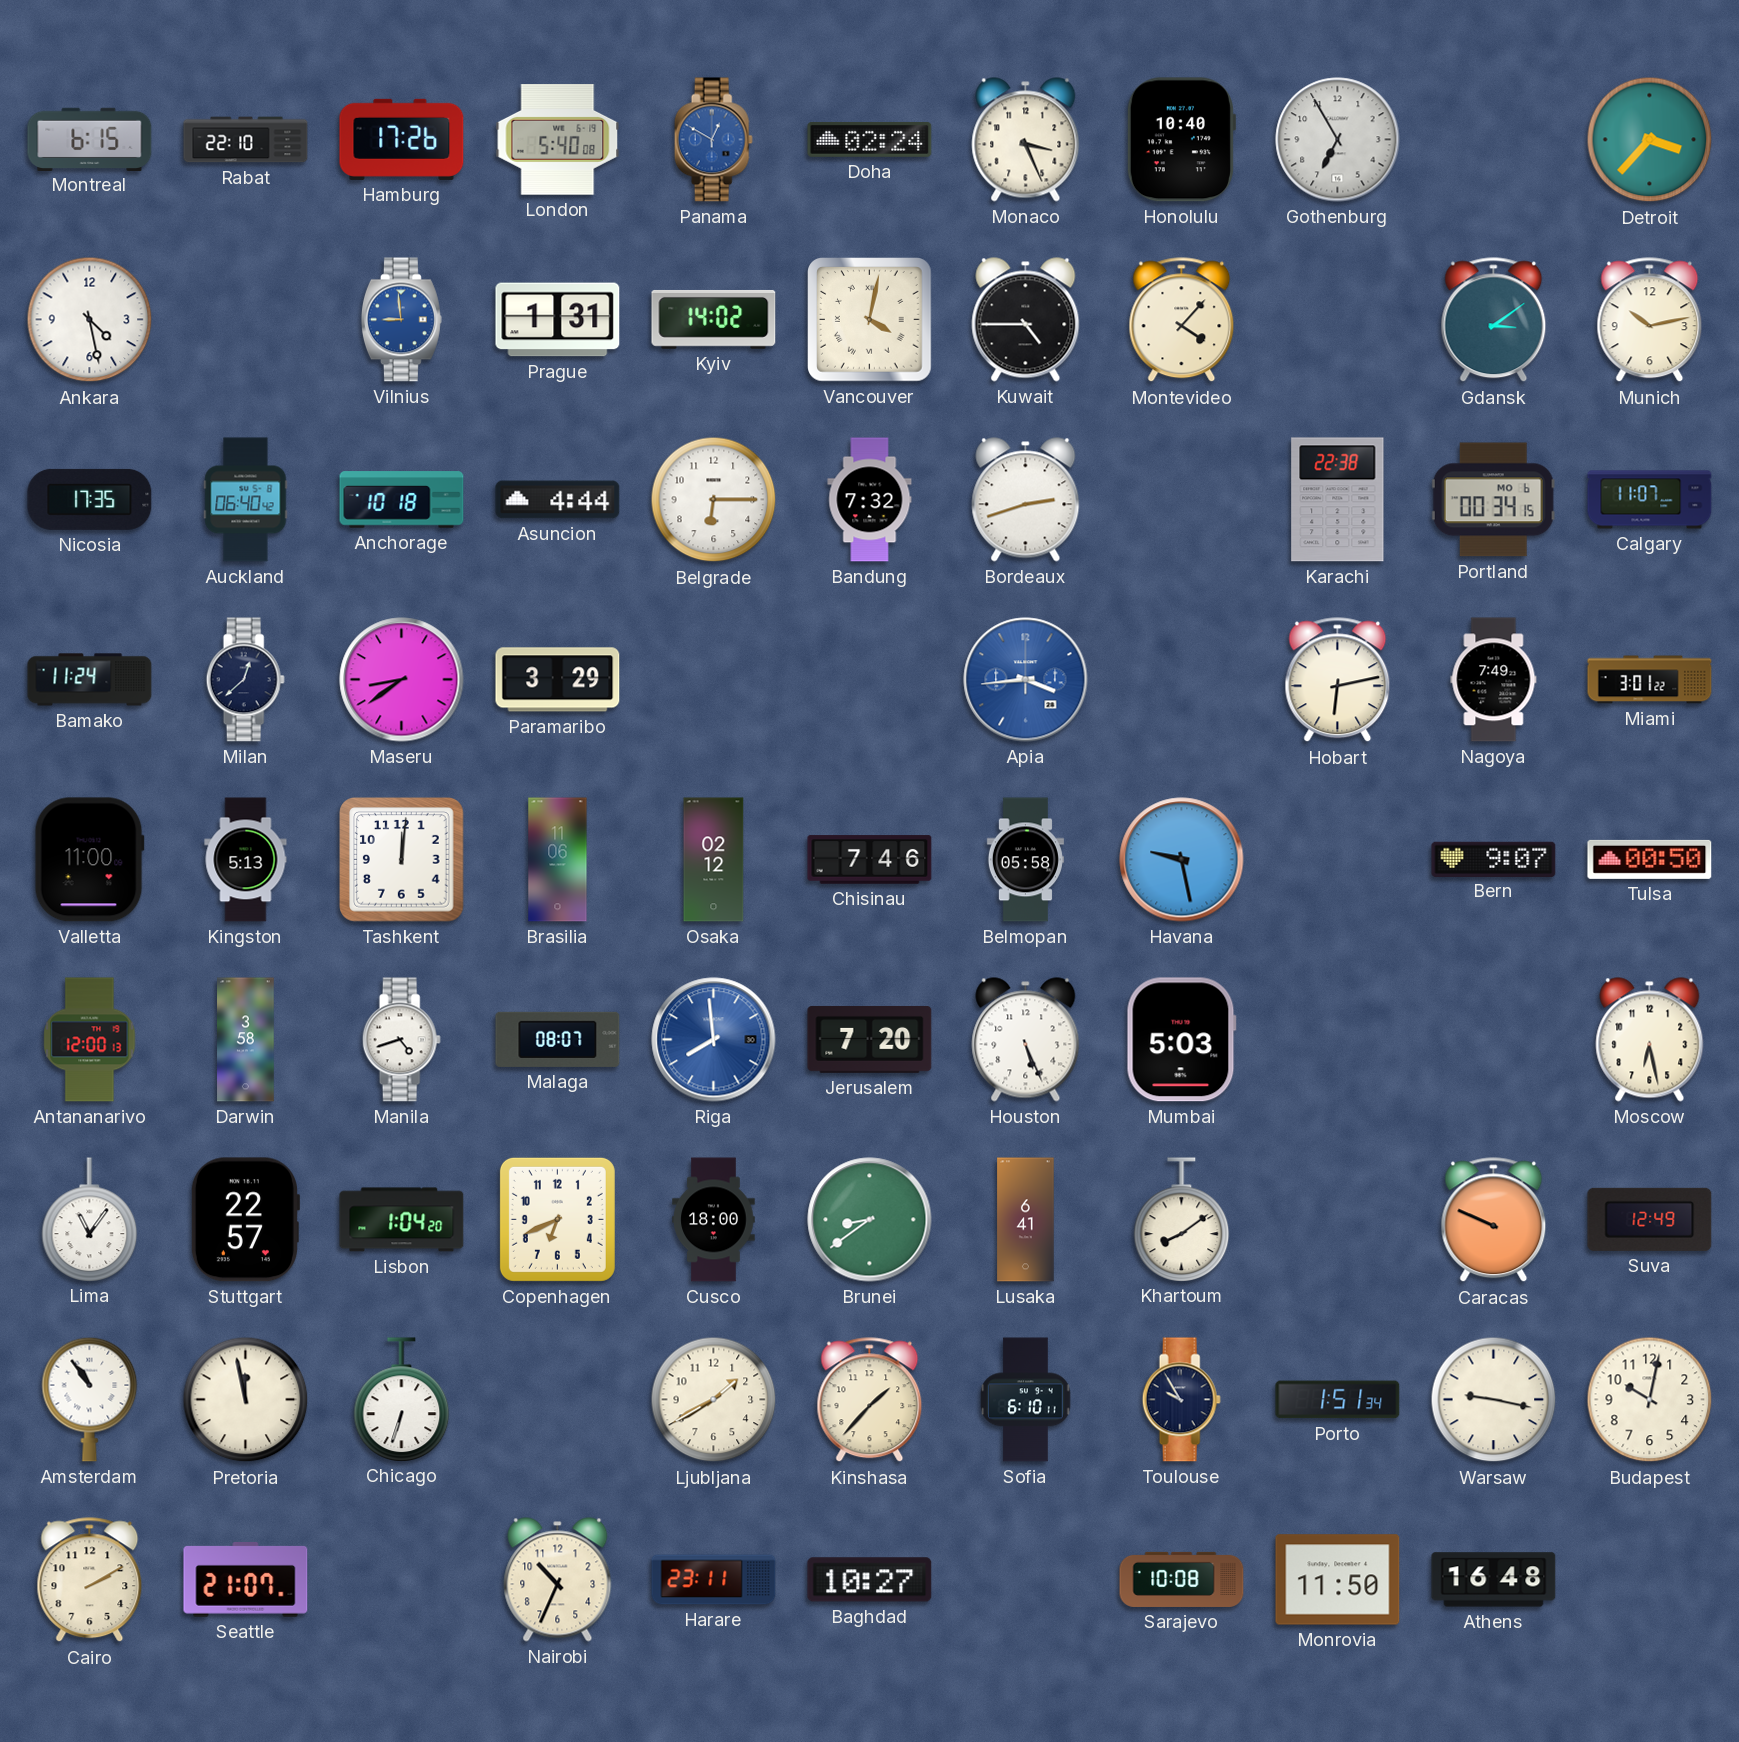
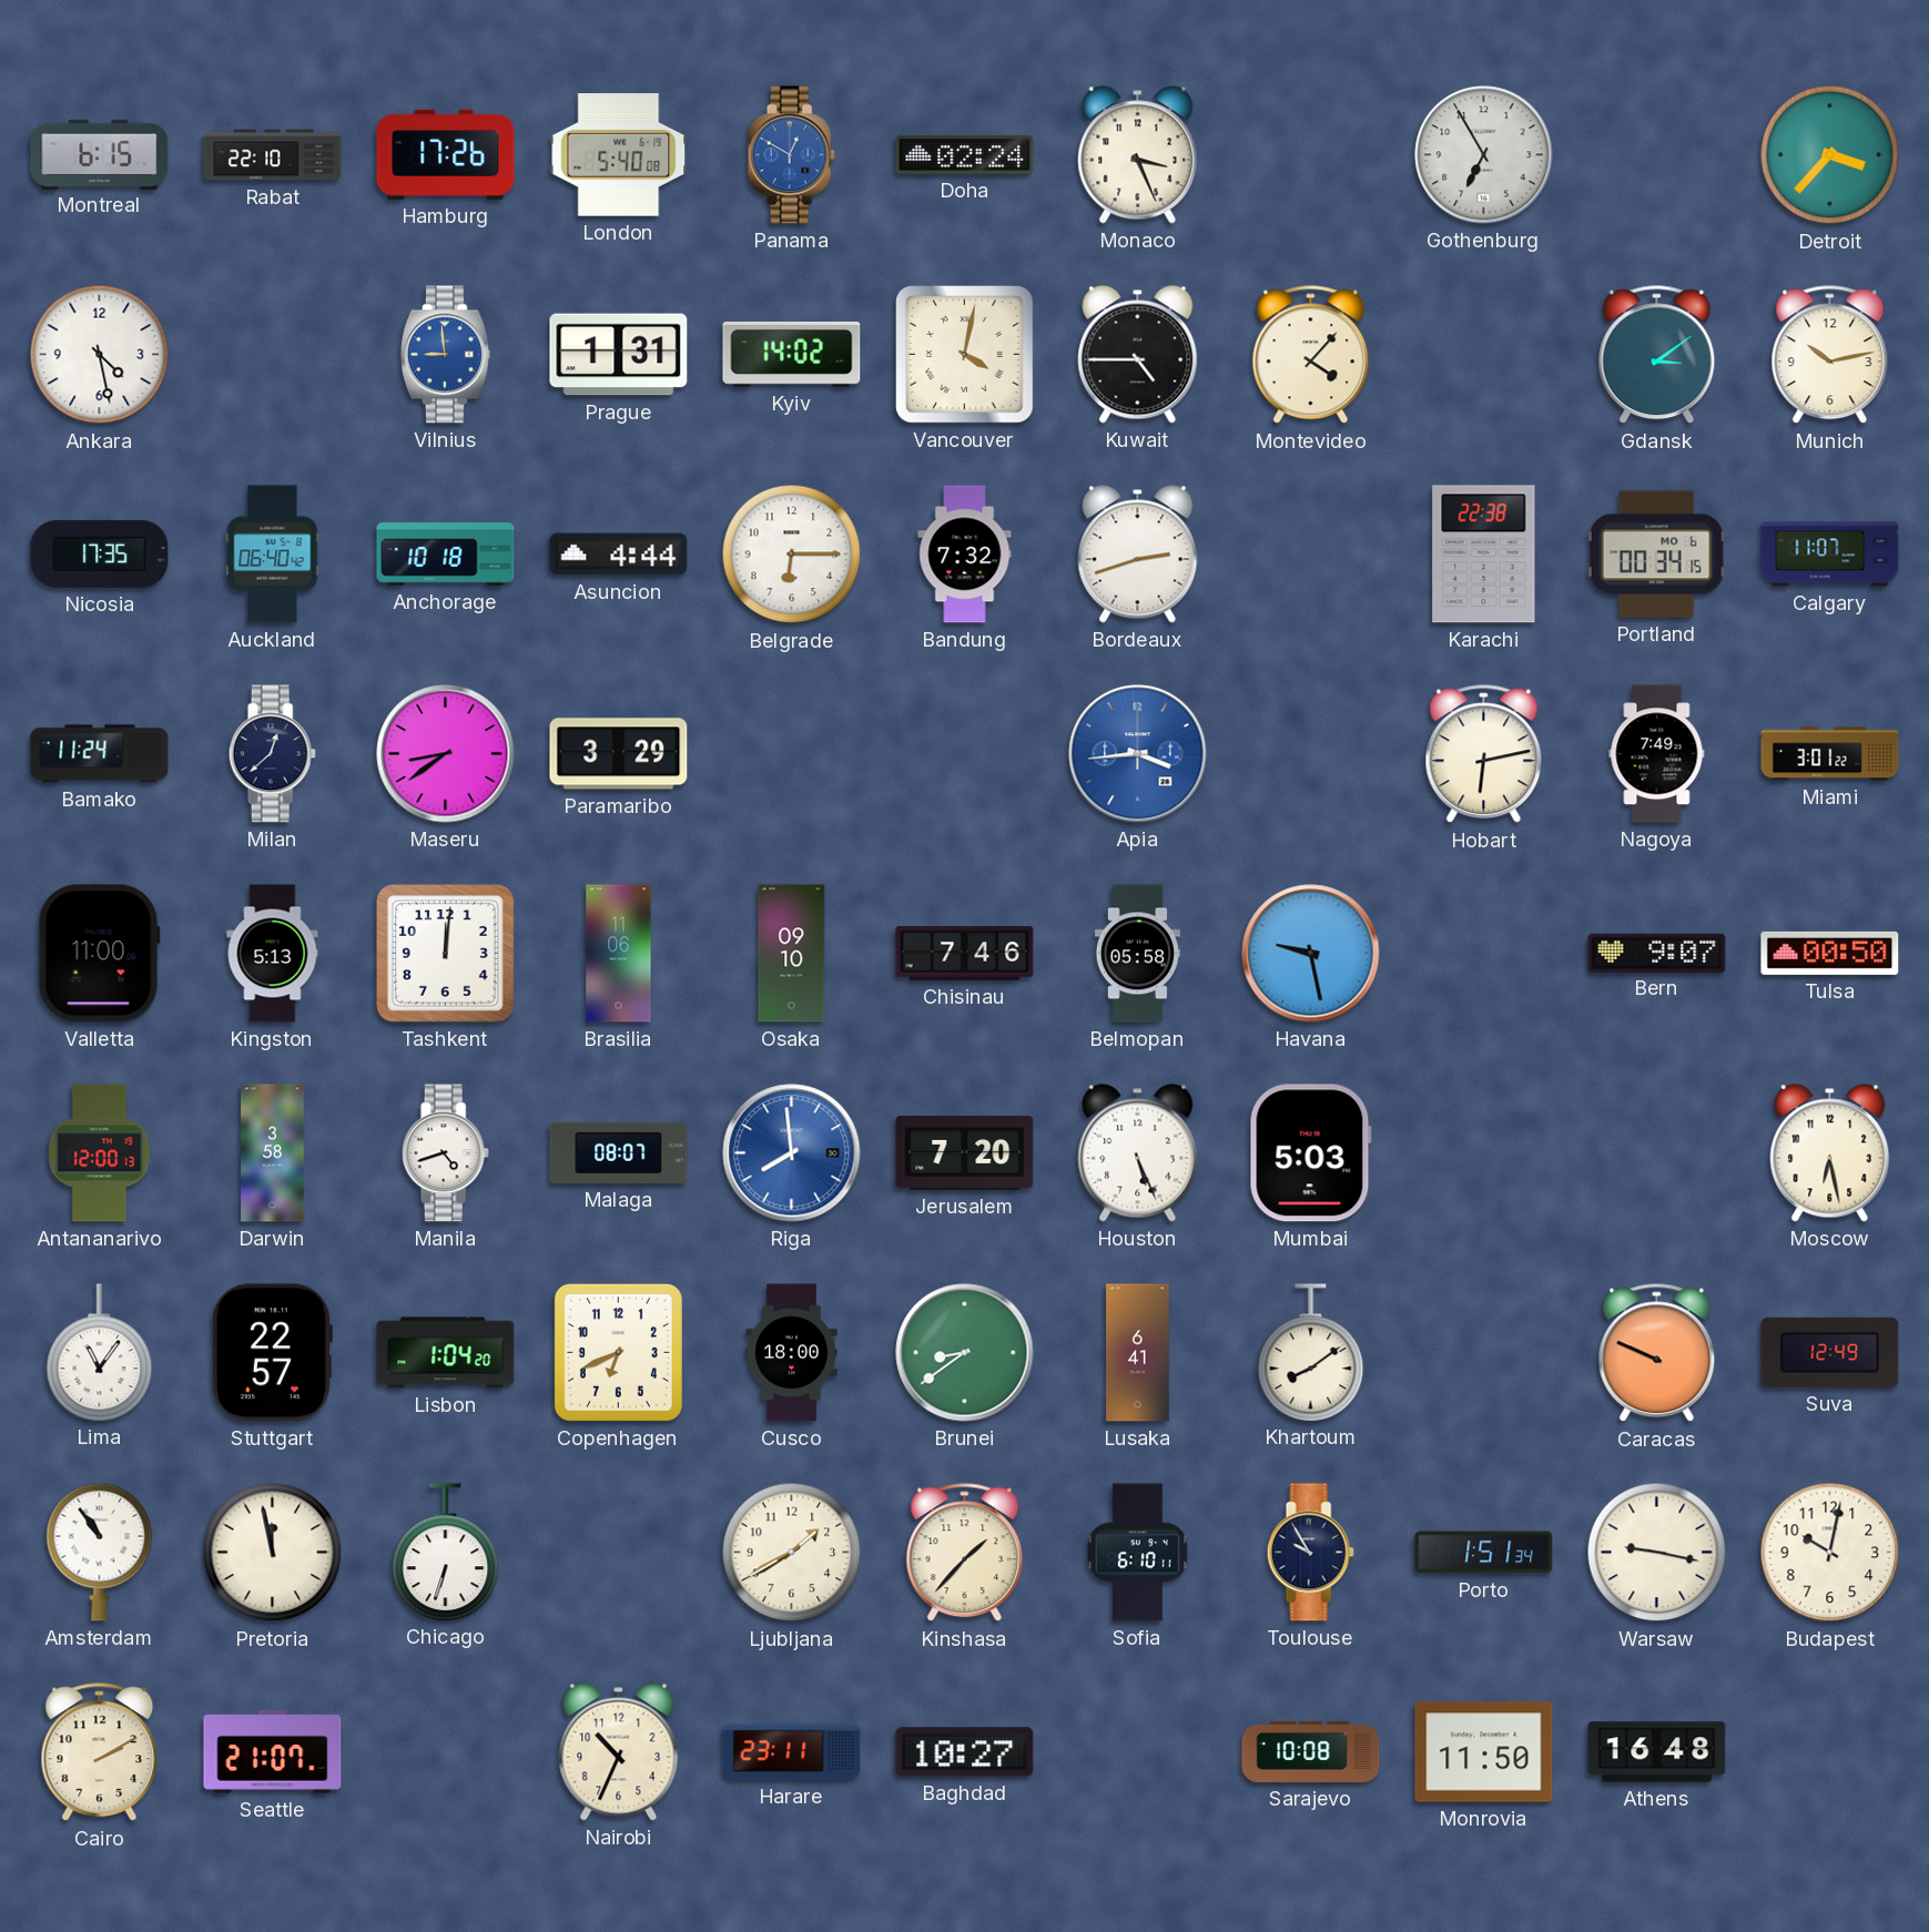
Honolulu: 10:40 -> none
Osaka: 02:12 -> 09:10
